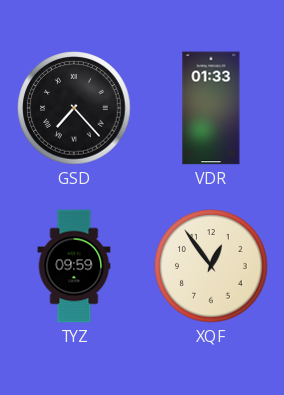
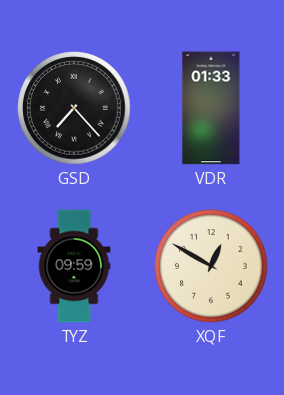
XQF: 12:54 -> 12:50
